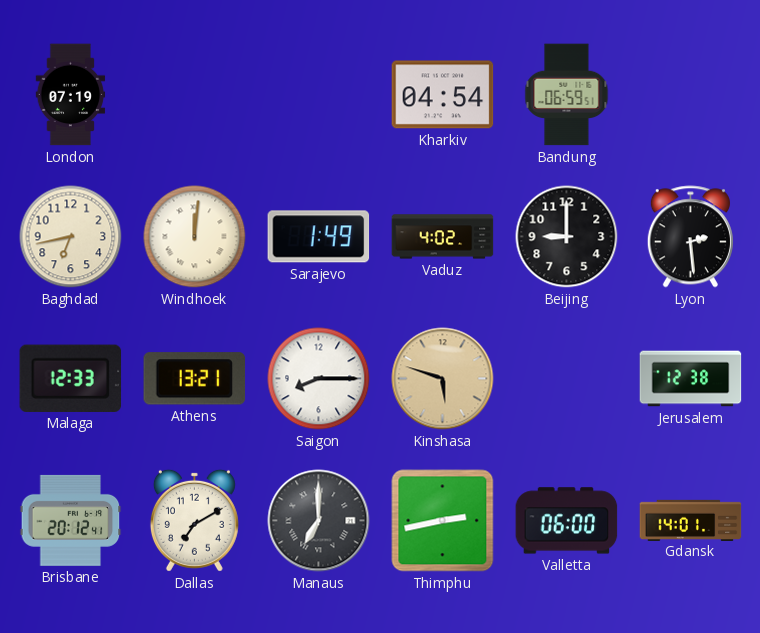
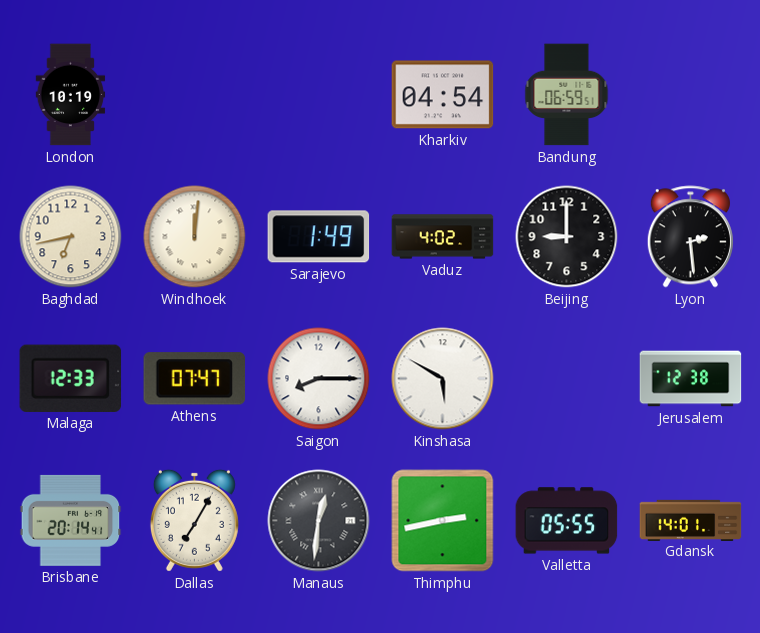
London: 07:19 -> 10:19
Athens: 13:21 -> 07:47
Kinshasa: 5:48 -> 5:50
Kinshasa dial: champagne -> white
Brisbane: 20:12 -> 20:14
Dallas: 7:10 -> 7:05
Manaus: 7:00 -> 12:31
Valletta: 06:00 -> 05:55
